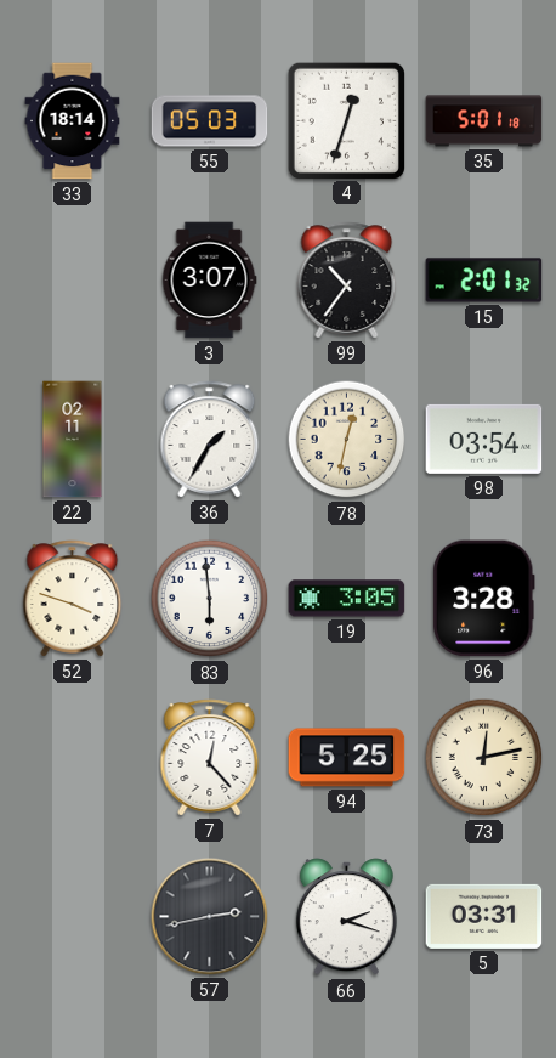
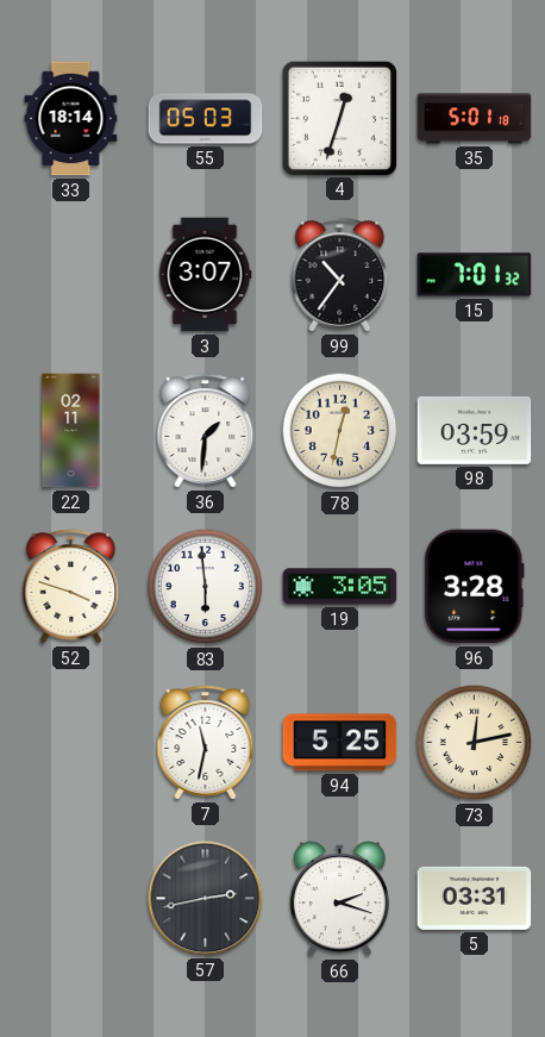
15: 2:01 -> 7:01
36: 1:35 -> 1:31
98: 03:54 -> 03:59
7: 12:23 -> 11:32
